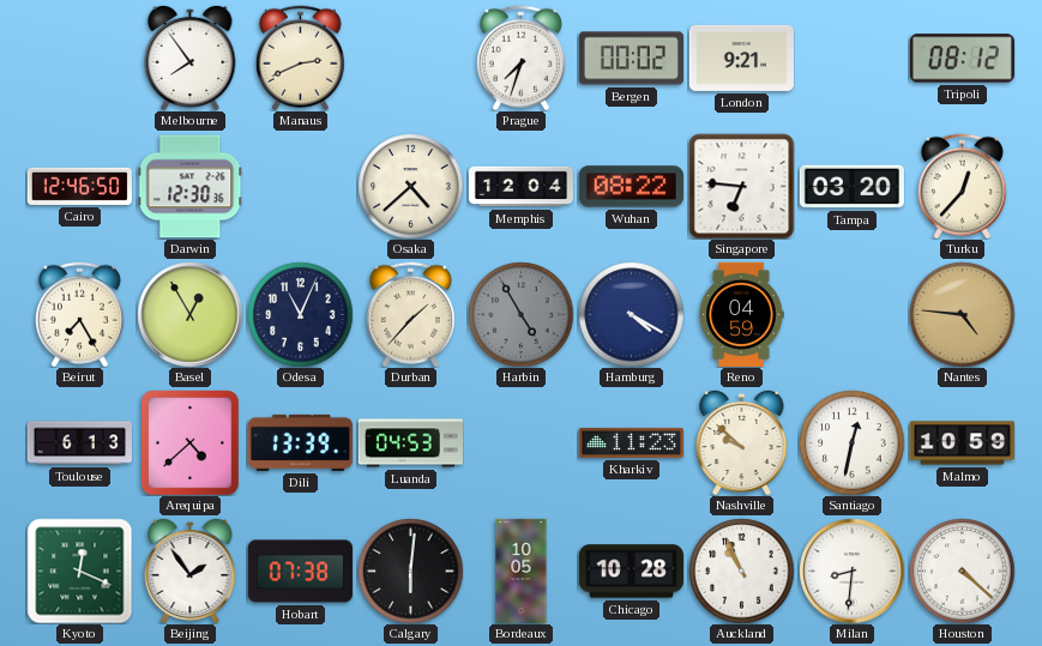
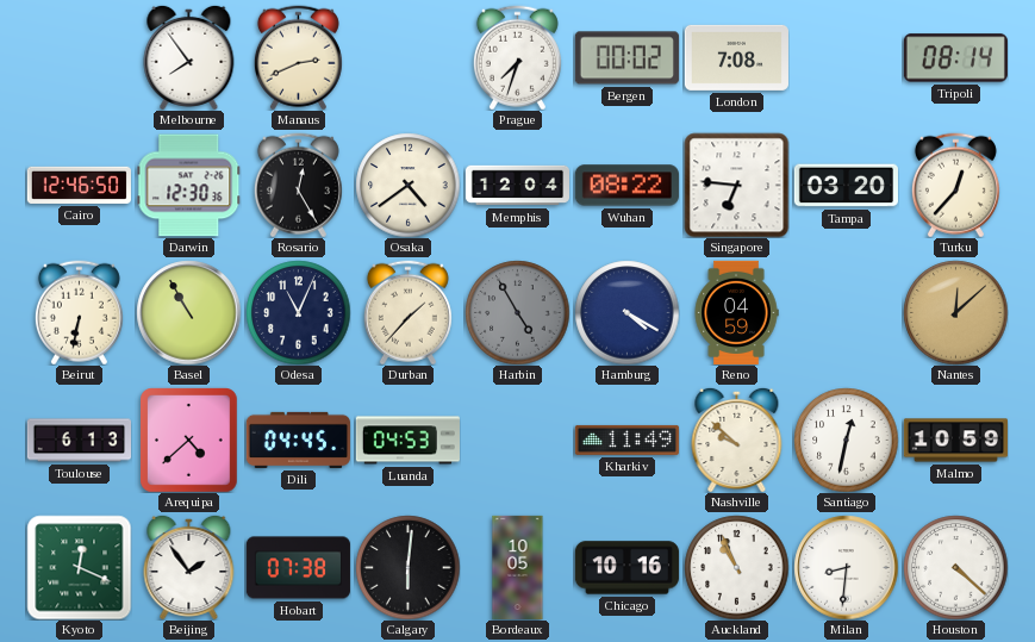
London: 9:21 -> 7:08
Tripoli: 08:12 -> 08:14
Rosario: none -> 12:25
Osaka: 4:38 -> 4:39
Beirut: 7:25 -> 6:32
Basel: 12:55 -> 10:55
Nantes: 4:46 -> 12:08
Dili: 13:39 -> 04:45
Kharkiv: 11:23 -> 11:49
Chicago: 10:28 -> 10:16
